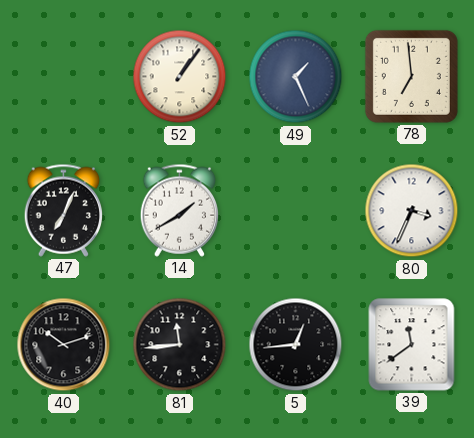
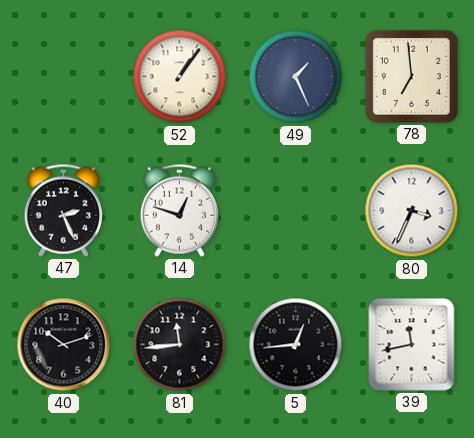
47: 7:04 -> 2:26
14: 1:40 -> 12:48
39: 11:39 -> 11:43
